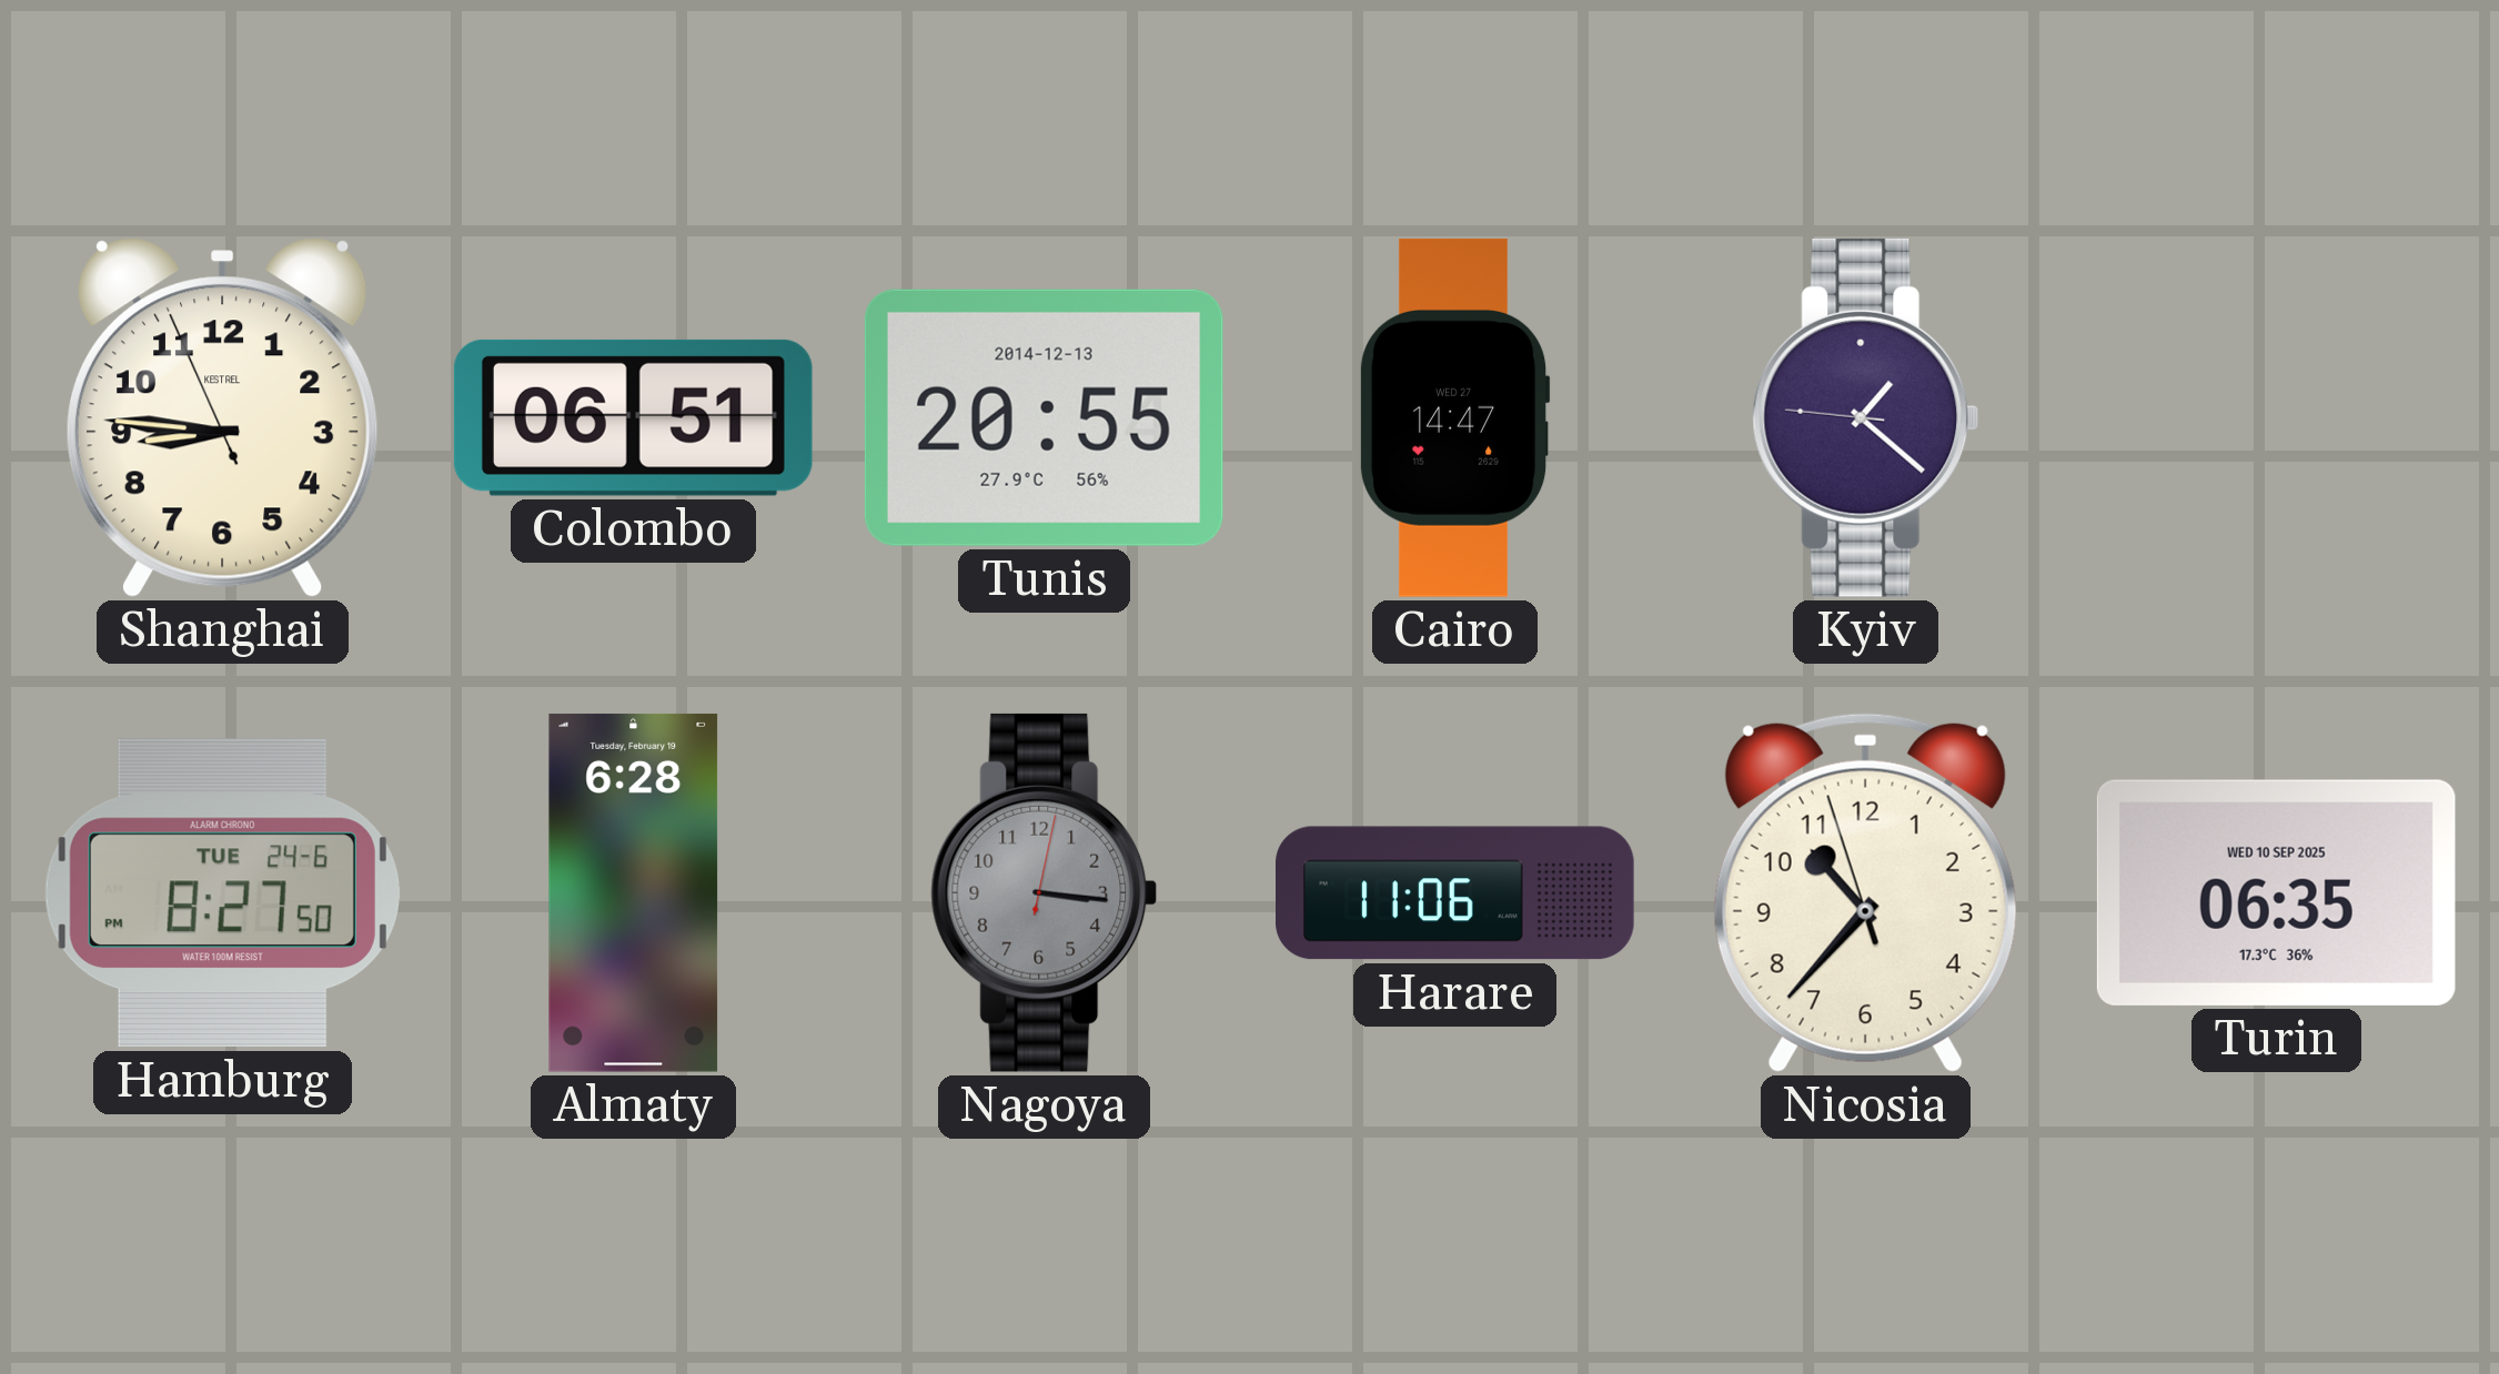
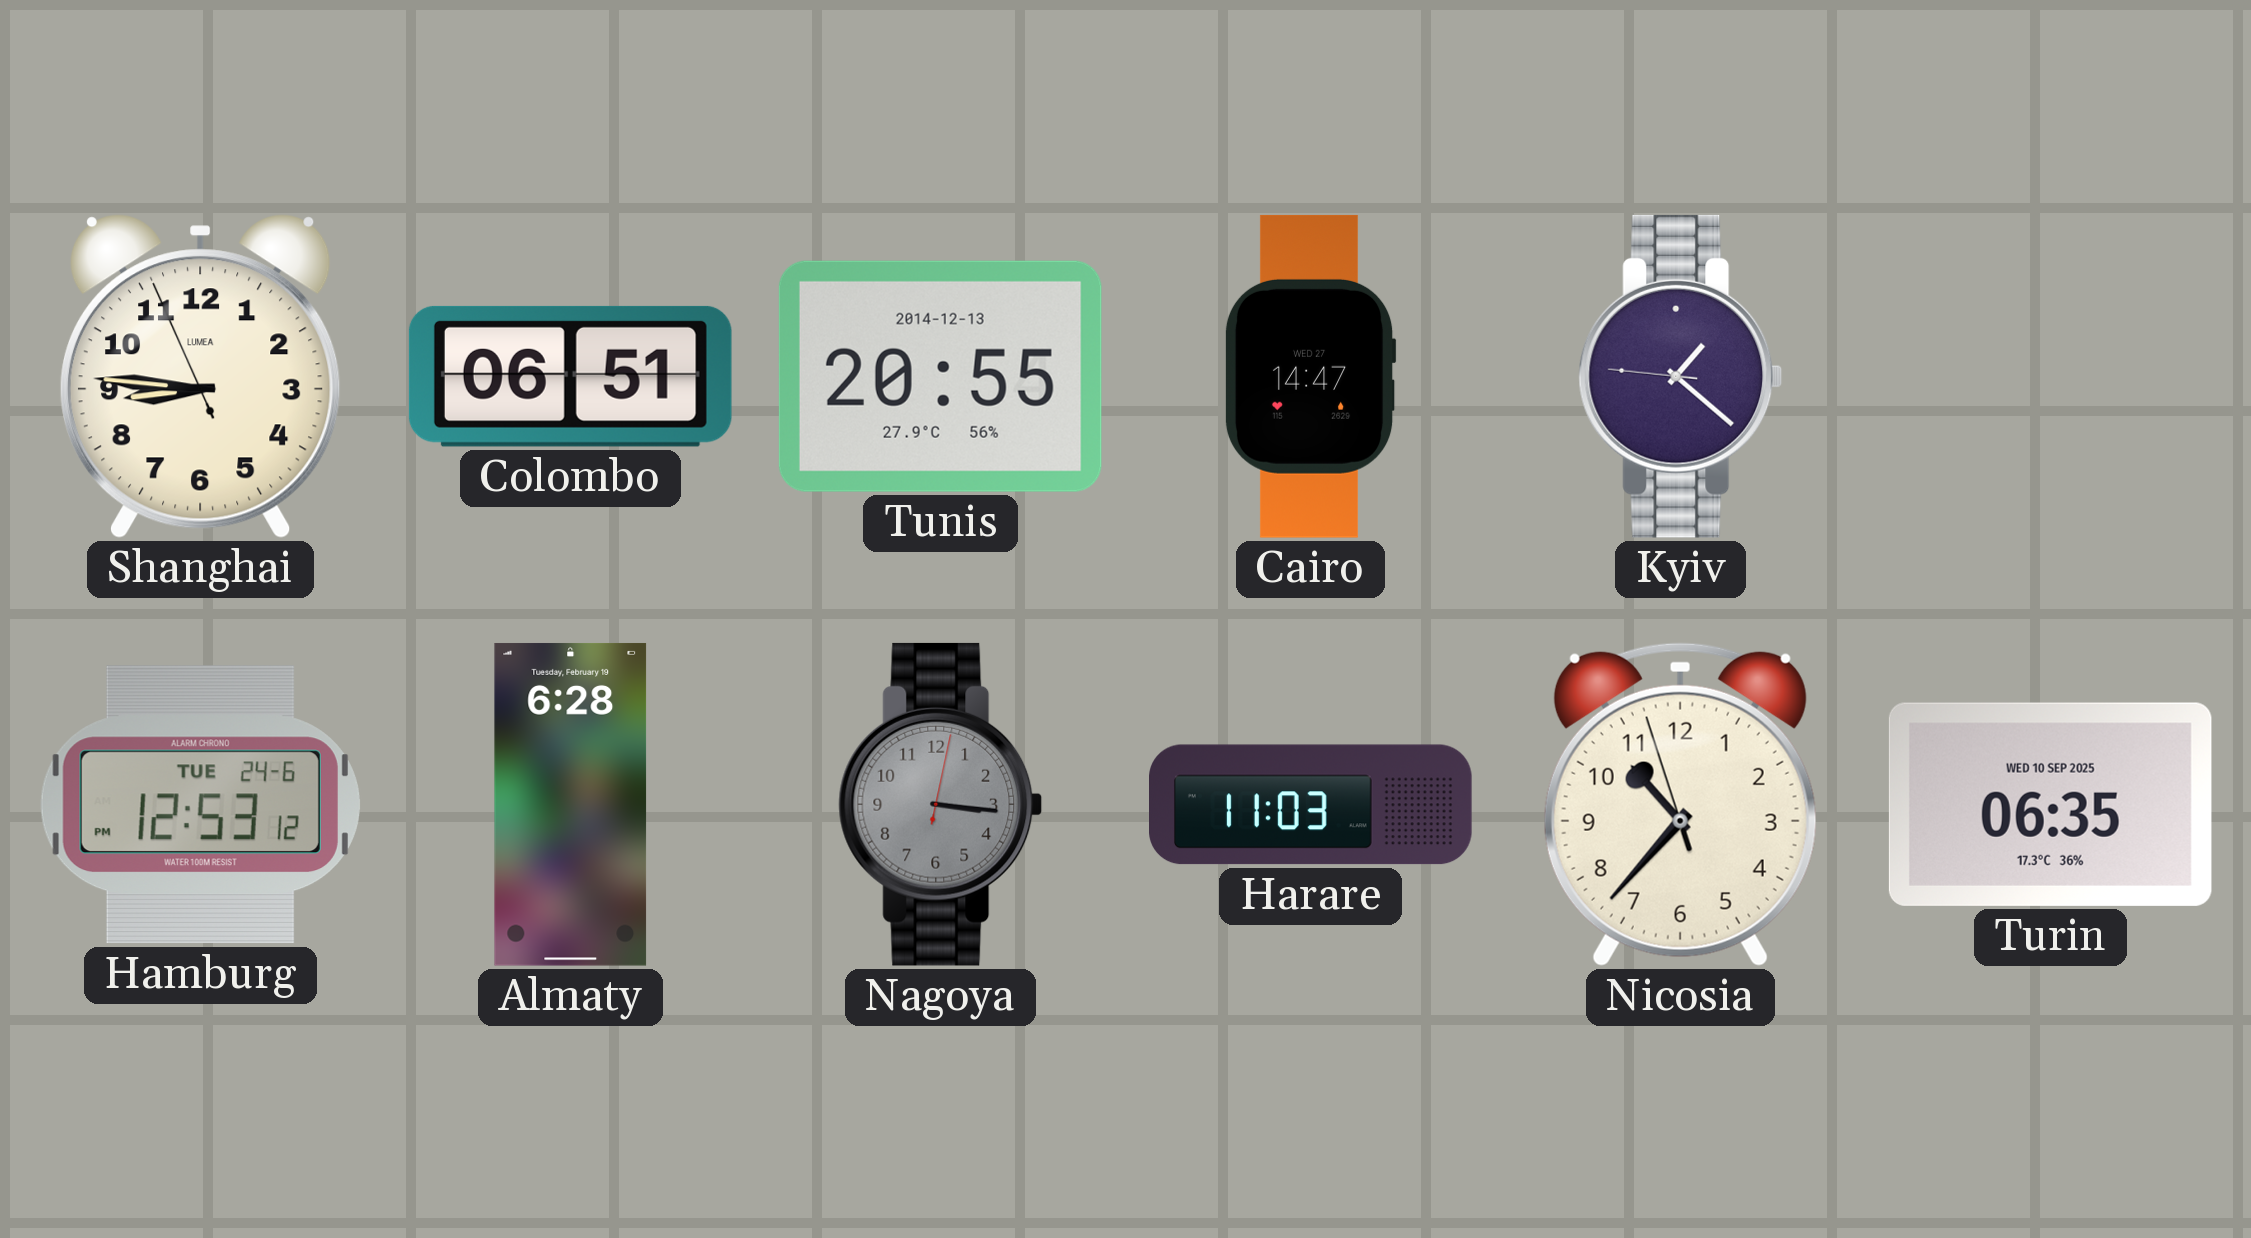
Shanghai brand: KESTREL -> LUMEA
Hamburg: 8:27 -> 12:53
Harare: 11:06 -> 11:03
